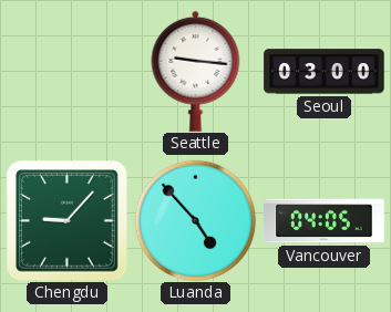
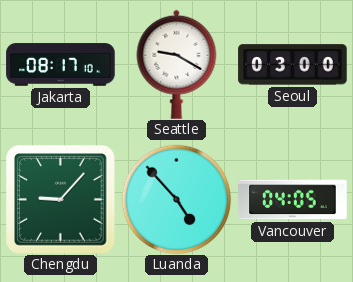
Jakarta: none -> 08:17
Seattle: 9:16 -> 9:20
